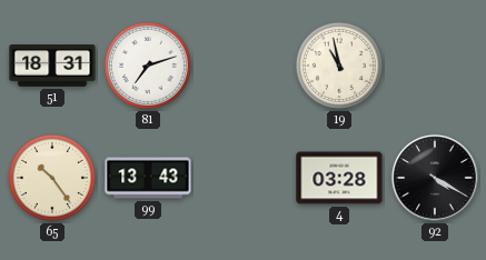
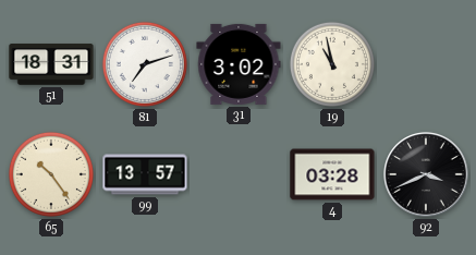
31: none -> 3:02
99: 13:43 -> 13:57
92: 4:20 -> 3:41
